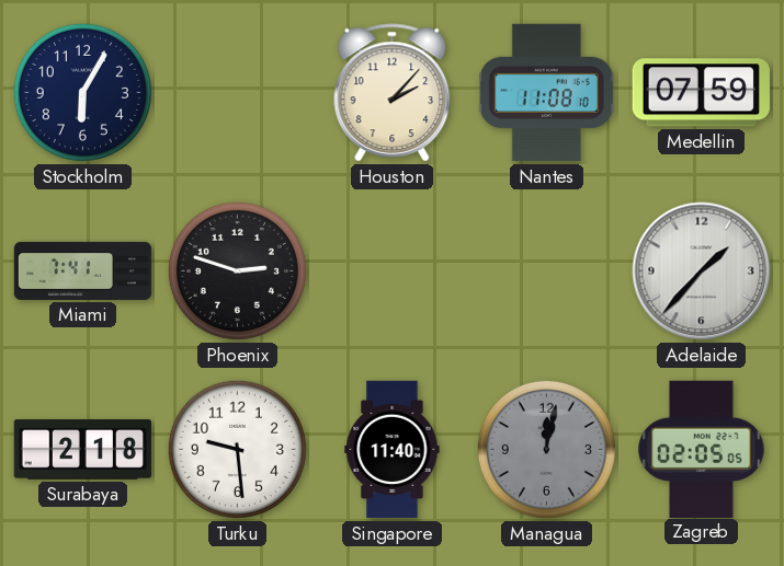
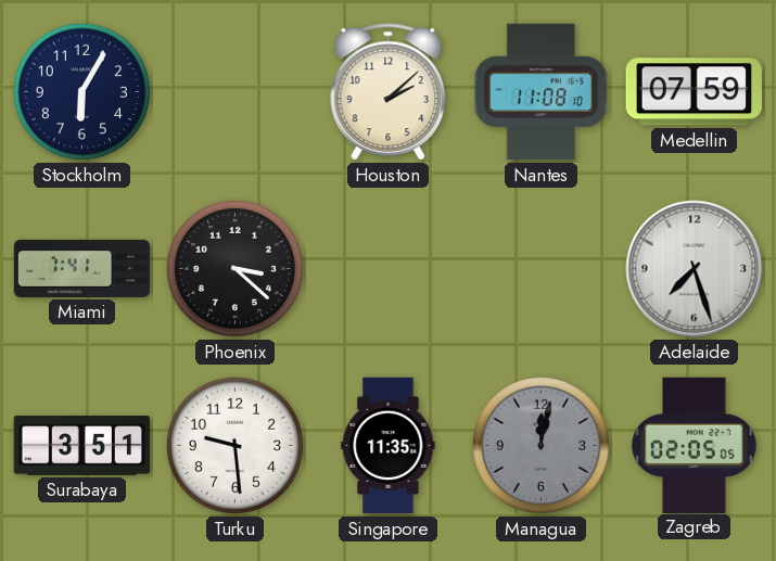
Houston: 2:07 -> 2:08
Phoenix: 2:48 -> 3:22
Adelaide: 1:37 -> 7:27
Surabaya: 2:18 -> 3:51
Singapore: 11:40 -> 11:35
